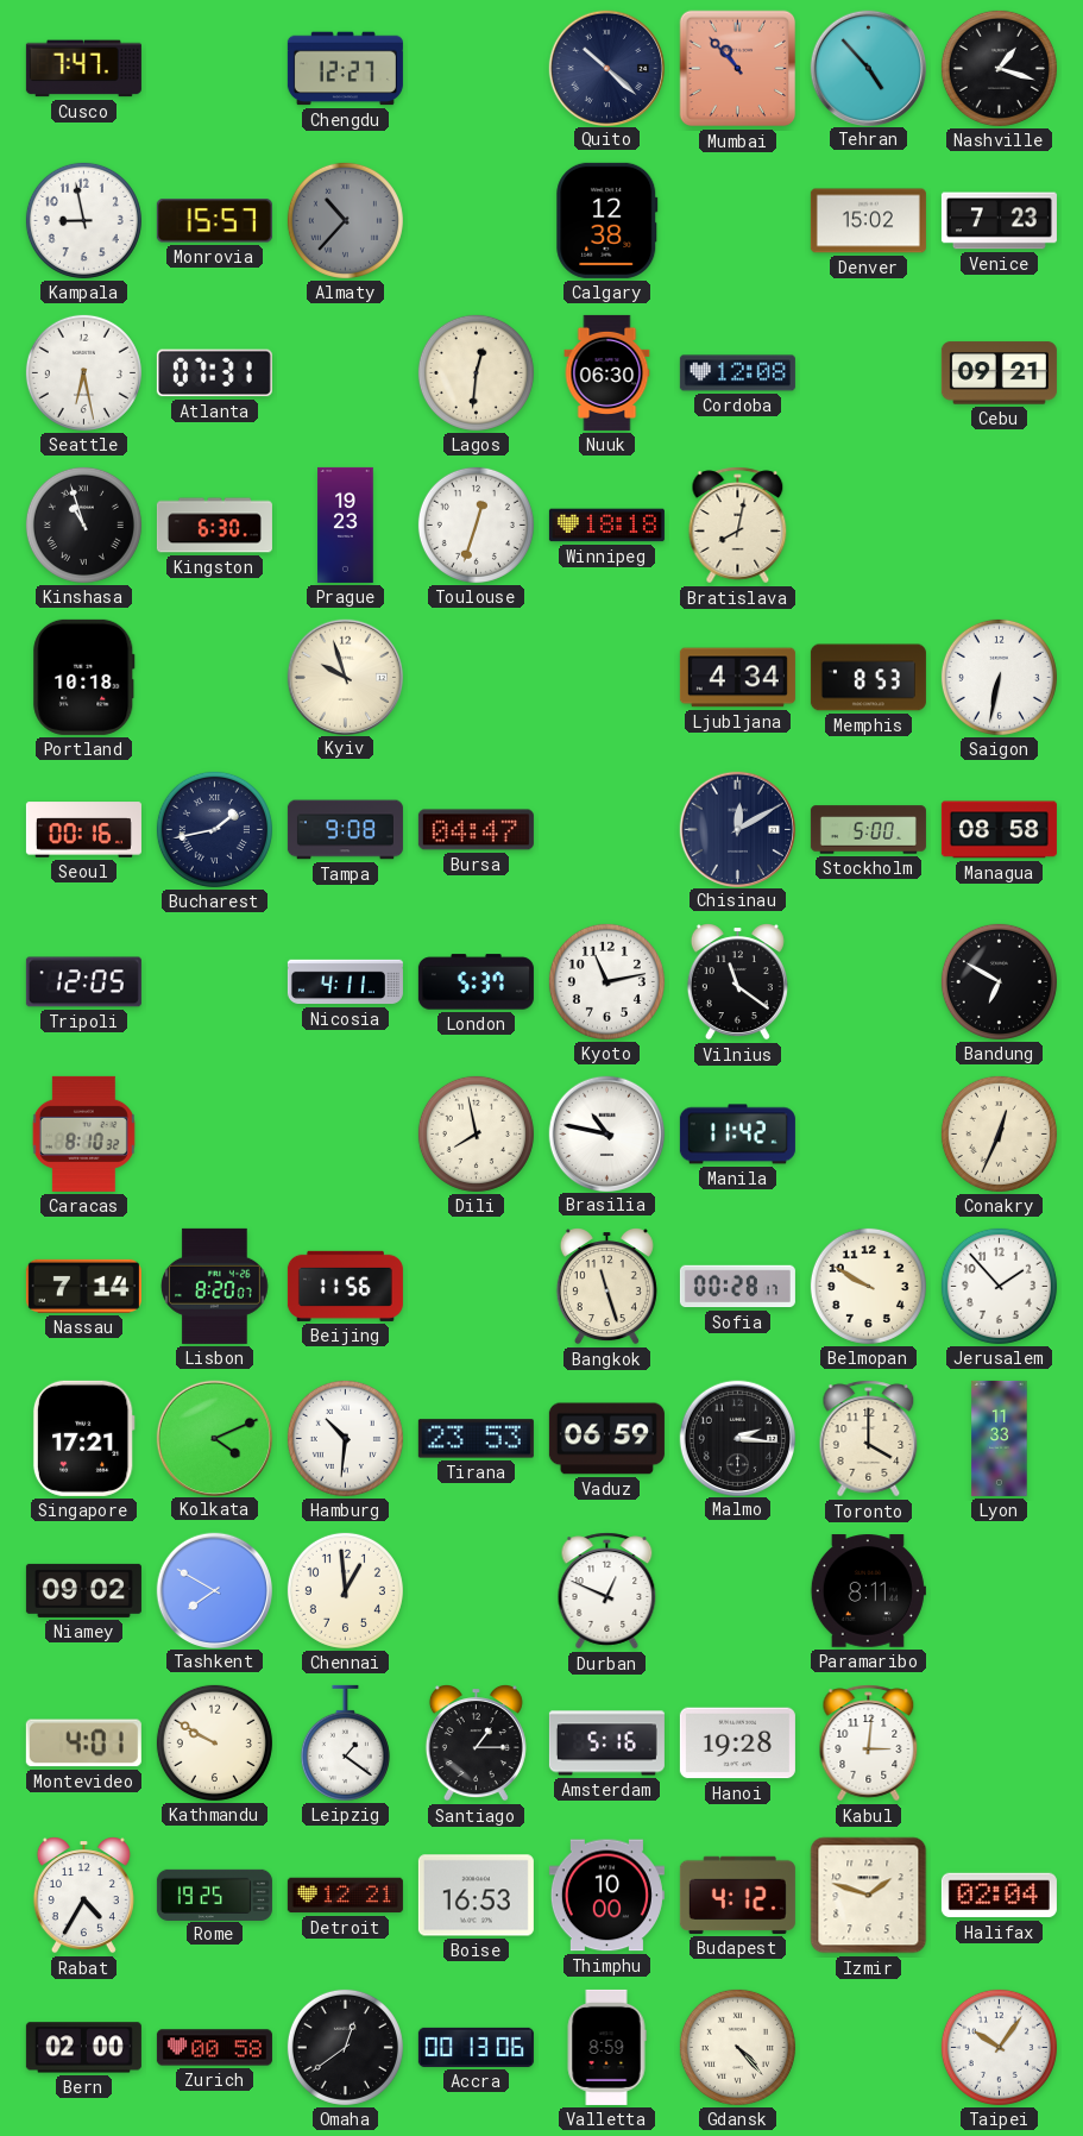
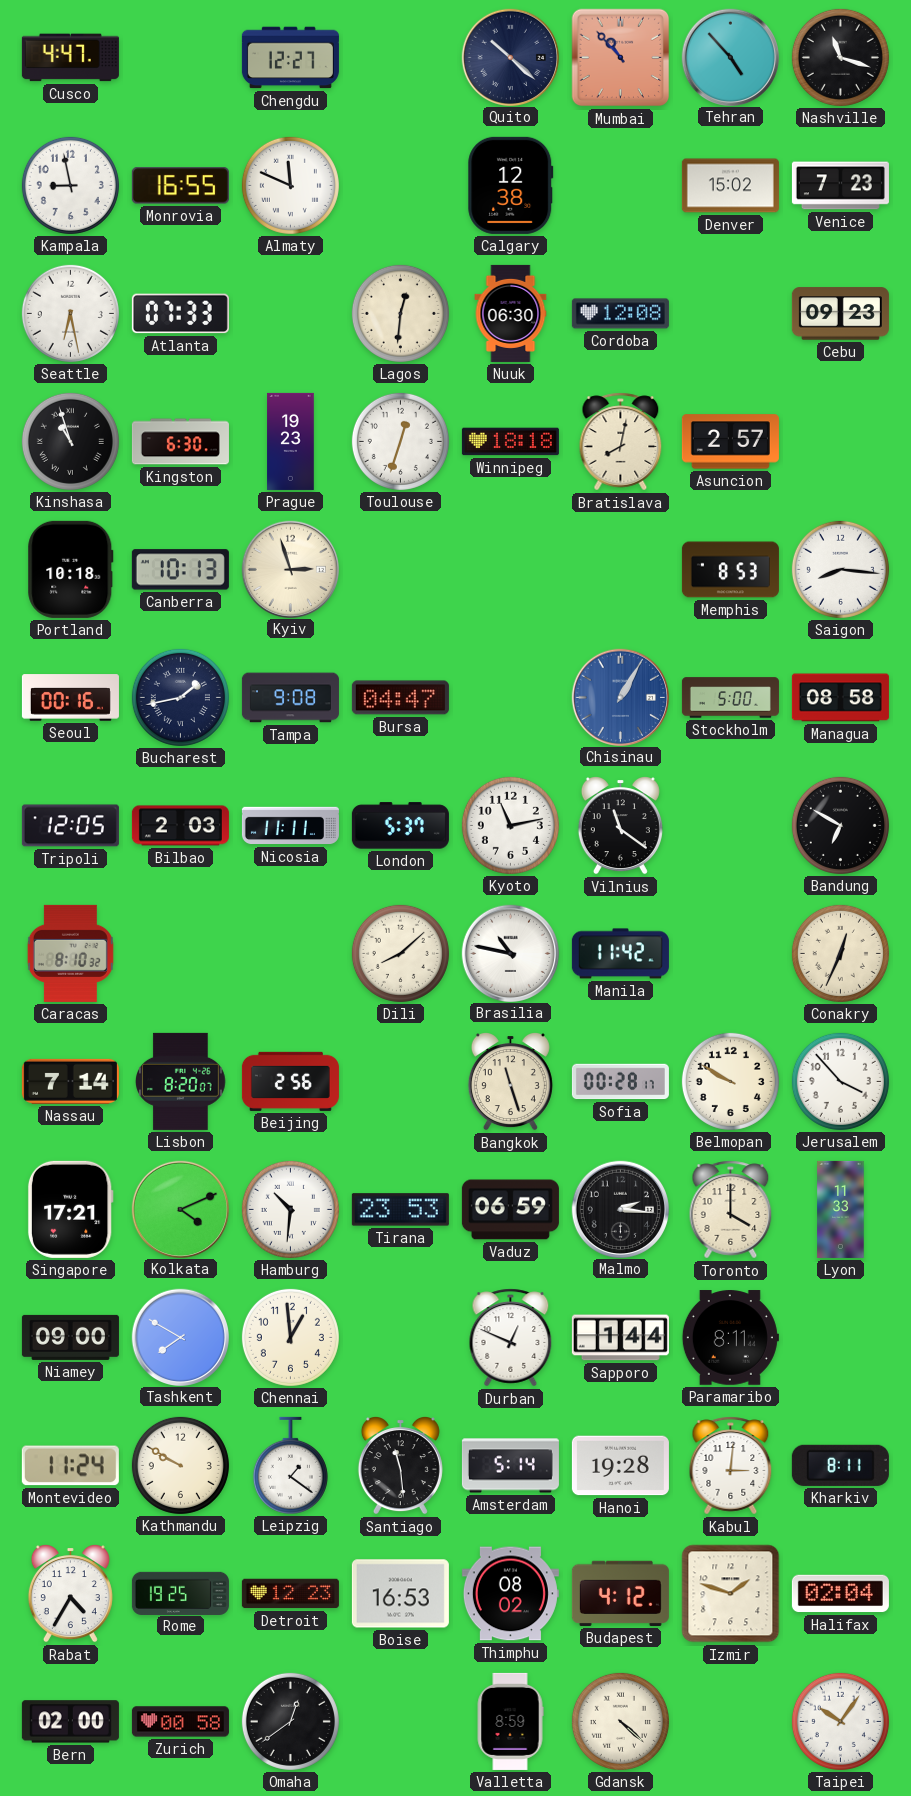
Cusco: 7:47 -> 4:47
Nashville: 1:18 -> 11:18
Monrovia: 15:57 -> 16:55
Almaty: 10:37 -> 11:49
Almaty dial: grey -> white
Atlanta: 07:31 -> 07:33
Cebu: 09:21 -> 09:23
Asuncion: none -> 2:57
Canberra: none -> 10:13
Kyiv: 9:57 -> 2:57
Ljubljana: 4:34 -> none
Saigon: 6:32 -> 8:16
Chisinau: 12:10 -> 1:05
Chisinau dial: navy -> blue
Bilbao: none -> 2:03
Nicosia: 4:11 -> 11:11
Dili: 7:58 -> 8:08
Beijing: 11:56 -> 2:56
Jerusalem: 1:53 -> 3:53
Niamey: 09:02 -> 09:00
Sapporo: none -> 1:44
Montevideo: 4:01 -> 11:24
Santiago: 1:15 -> 11:29
Amsterdam: 5:16 -> 5:14
Kharkiv: none -> 8:11
Detroit: 12:21 -> 12:23
Thimphu: 10:00 -> 08:02
Accra: 00:13 -> none
Gdansk: 4:23 -> 4:22
